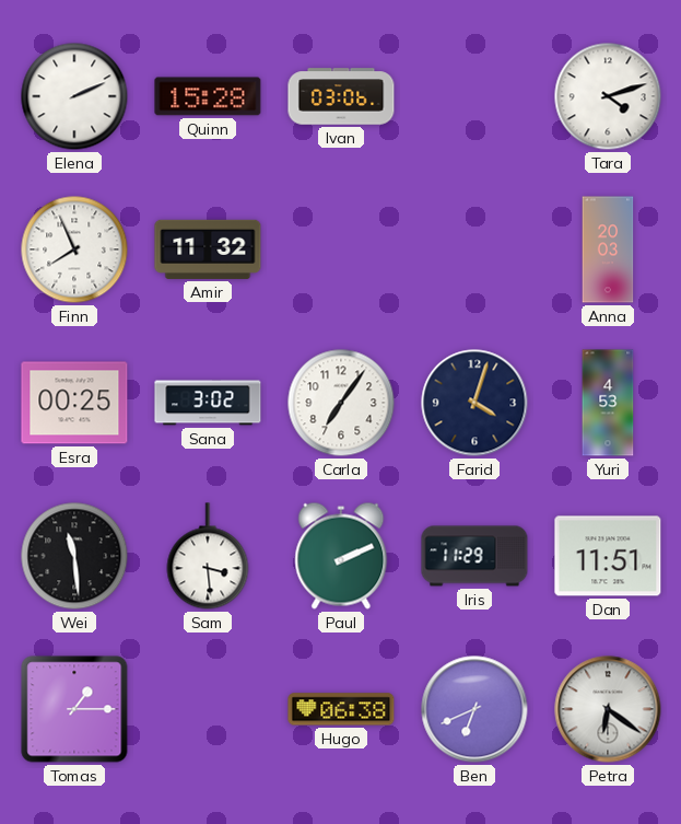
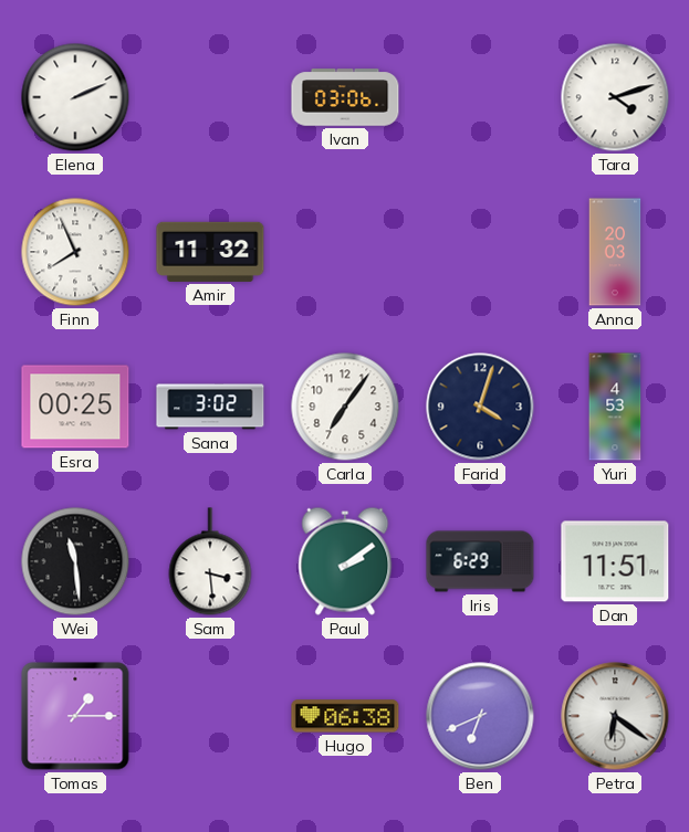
Quinn: 15:28 -> none
Paul: 2:11 -> 2:09
Iris: 11:29 -> 6:29
